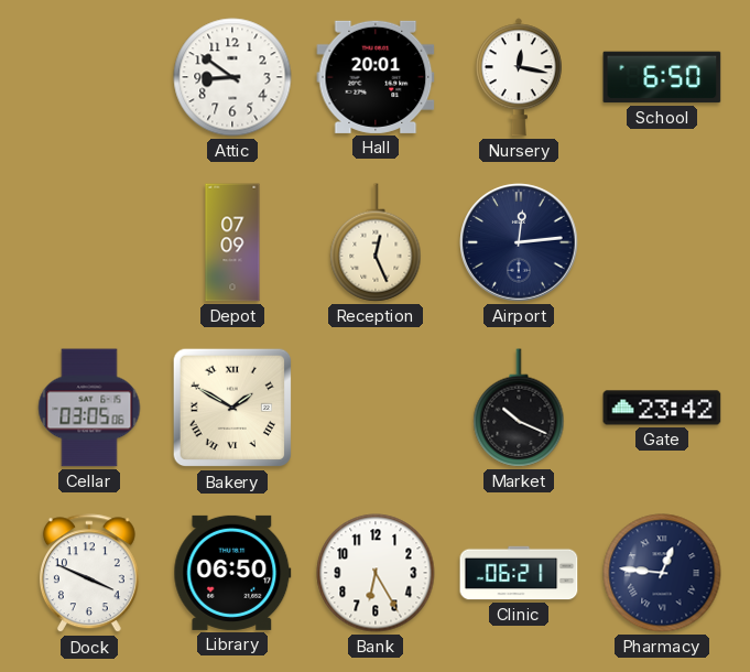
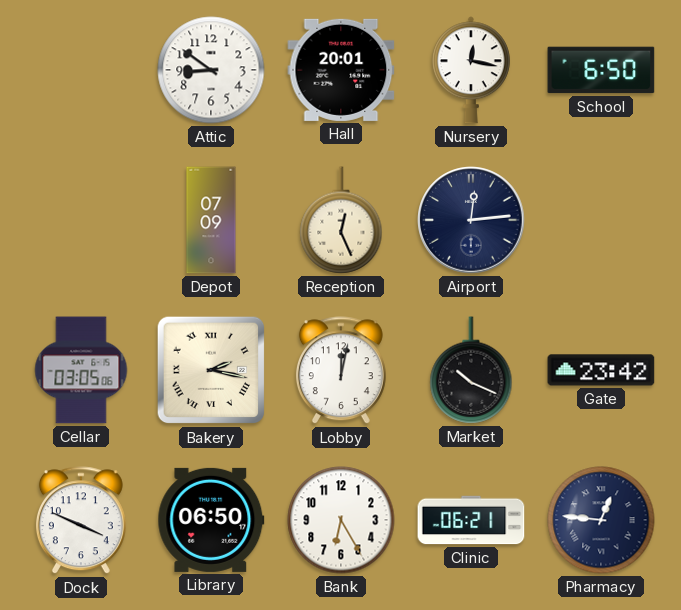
Bakery: 1:50 -> 2:17
Lobby: none -> 12:02
